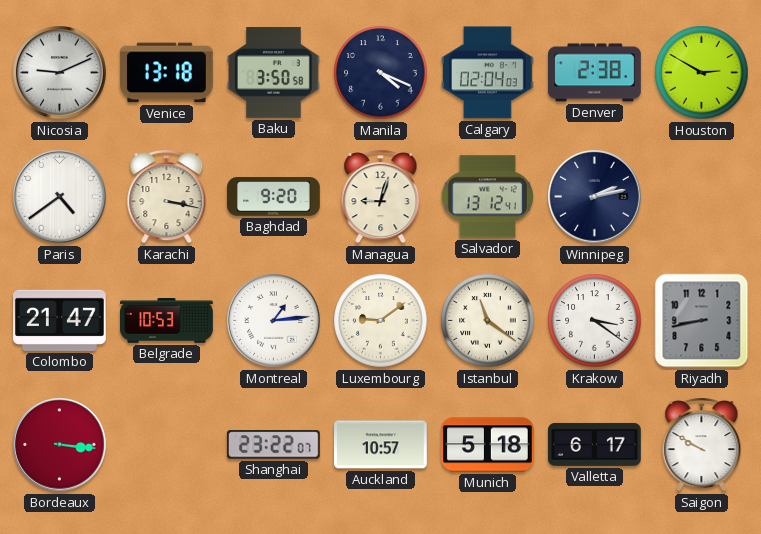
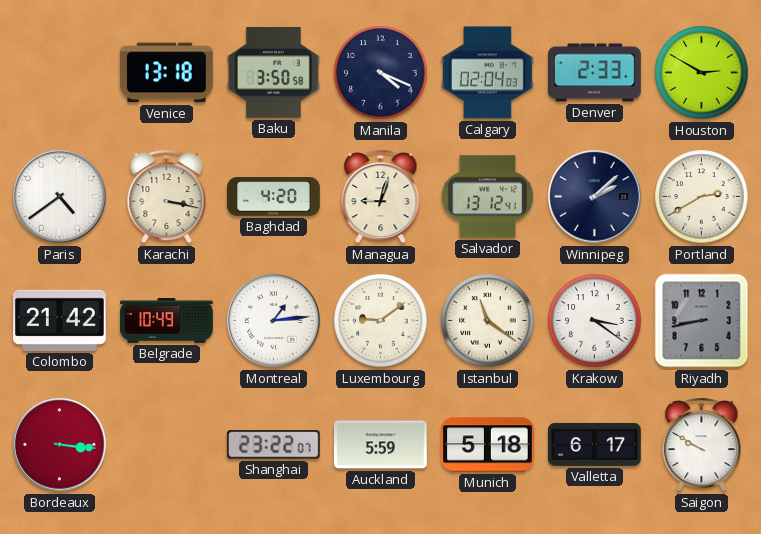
Nicosia: 9:11 -> none
Denver: 2:38 -> 2:33
Baghdad: 9:20 -> 4:20
Winnipeg: 2:13 -> 2:08
Portland: none -> 2:40
Colombo: 21:47 -> 21:42
Belgrade: 10:53 -> 10:49
Auckland: 10:57 -> 5:59
